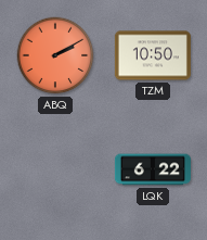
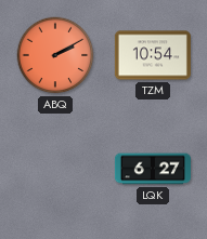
TZM: 10:50 -> 10:54
LQK: 6:22 -> 6:27
